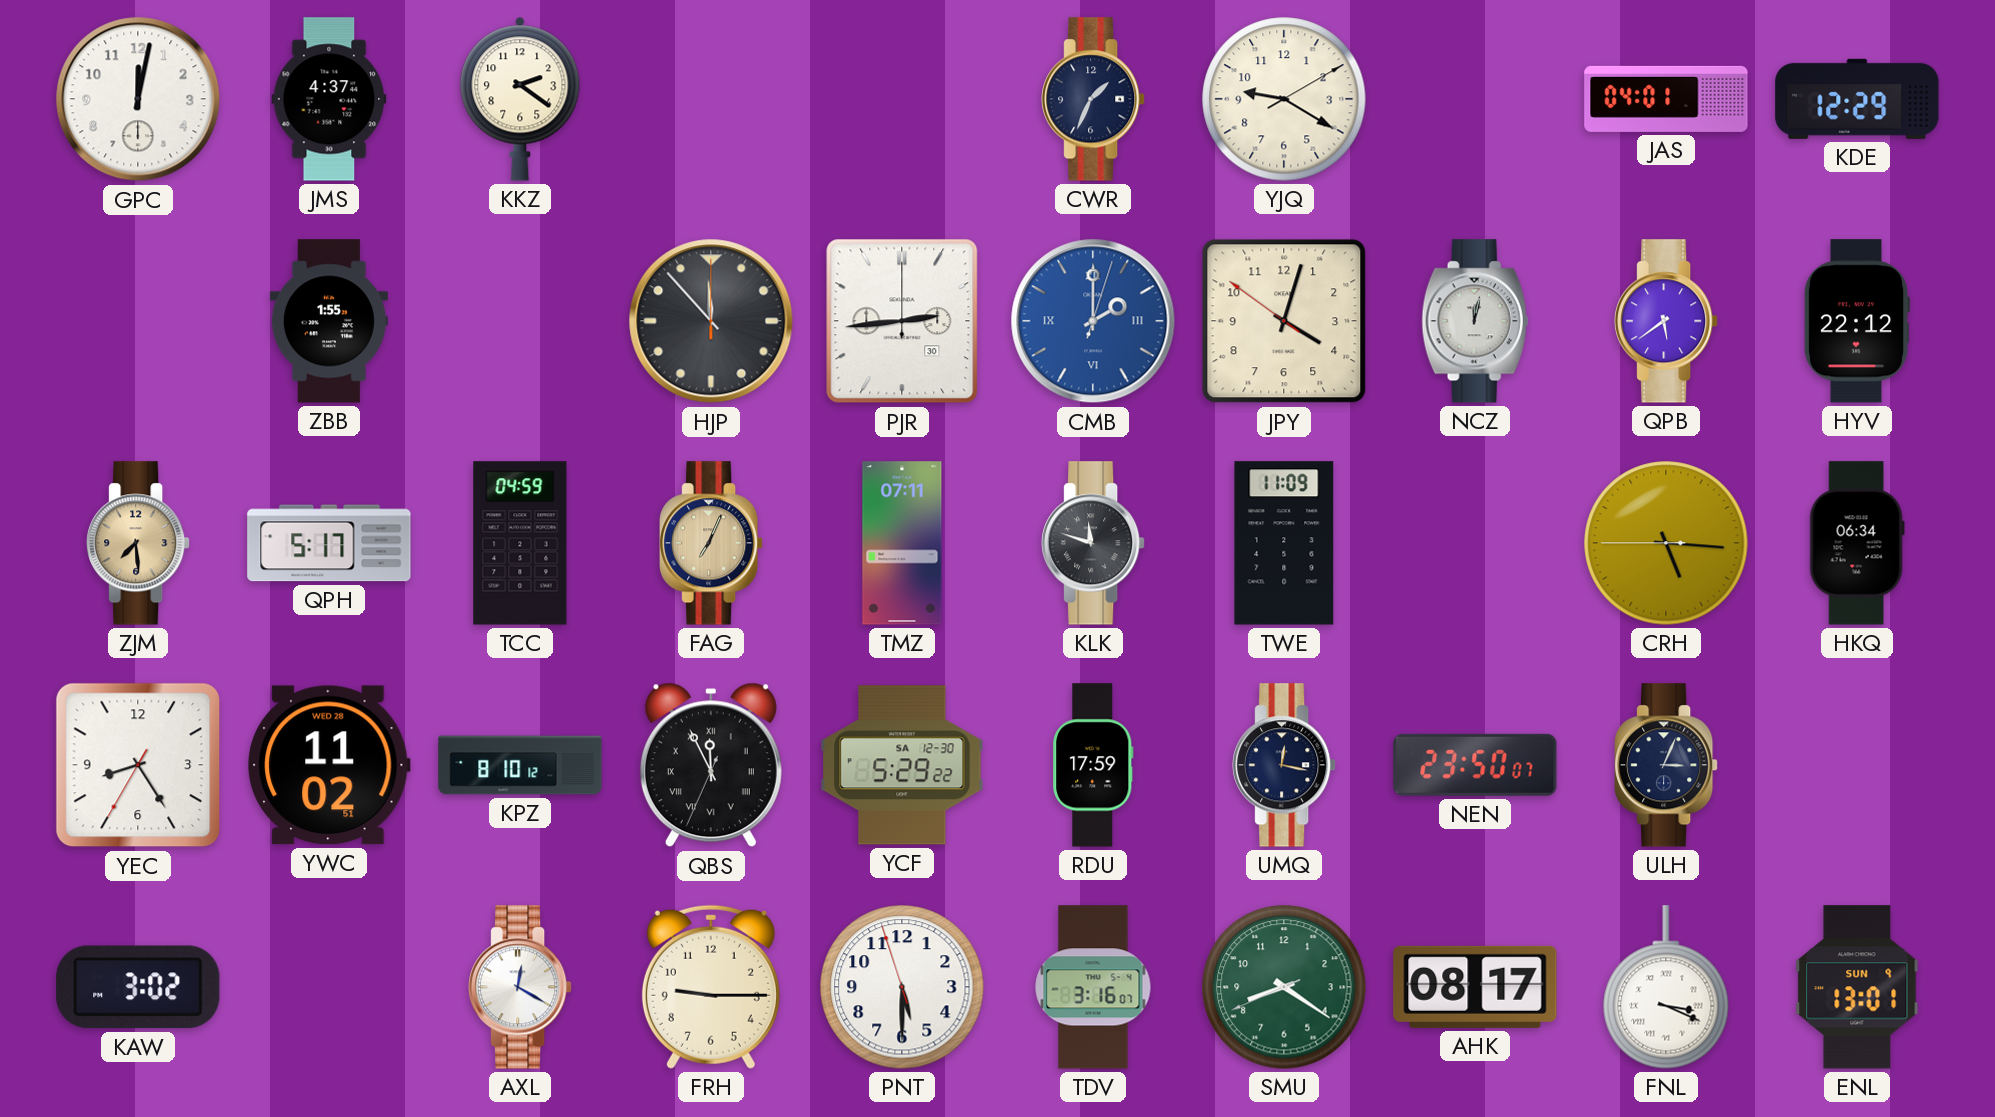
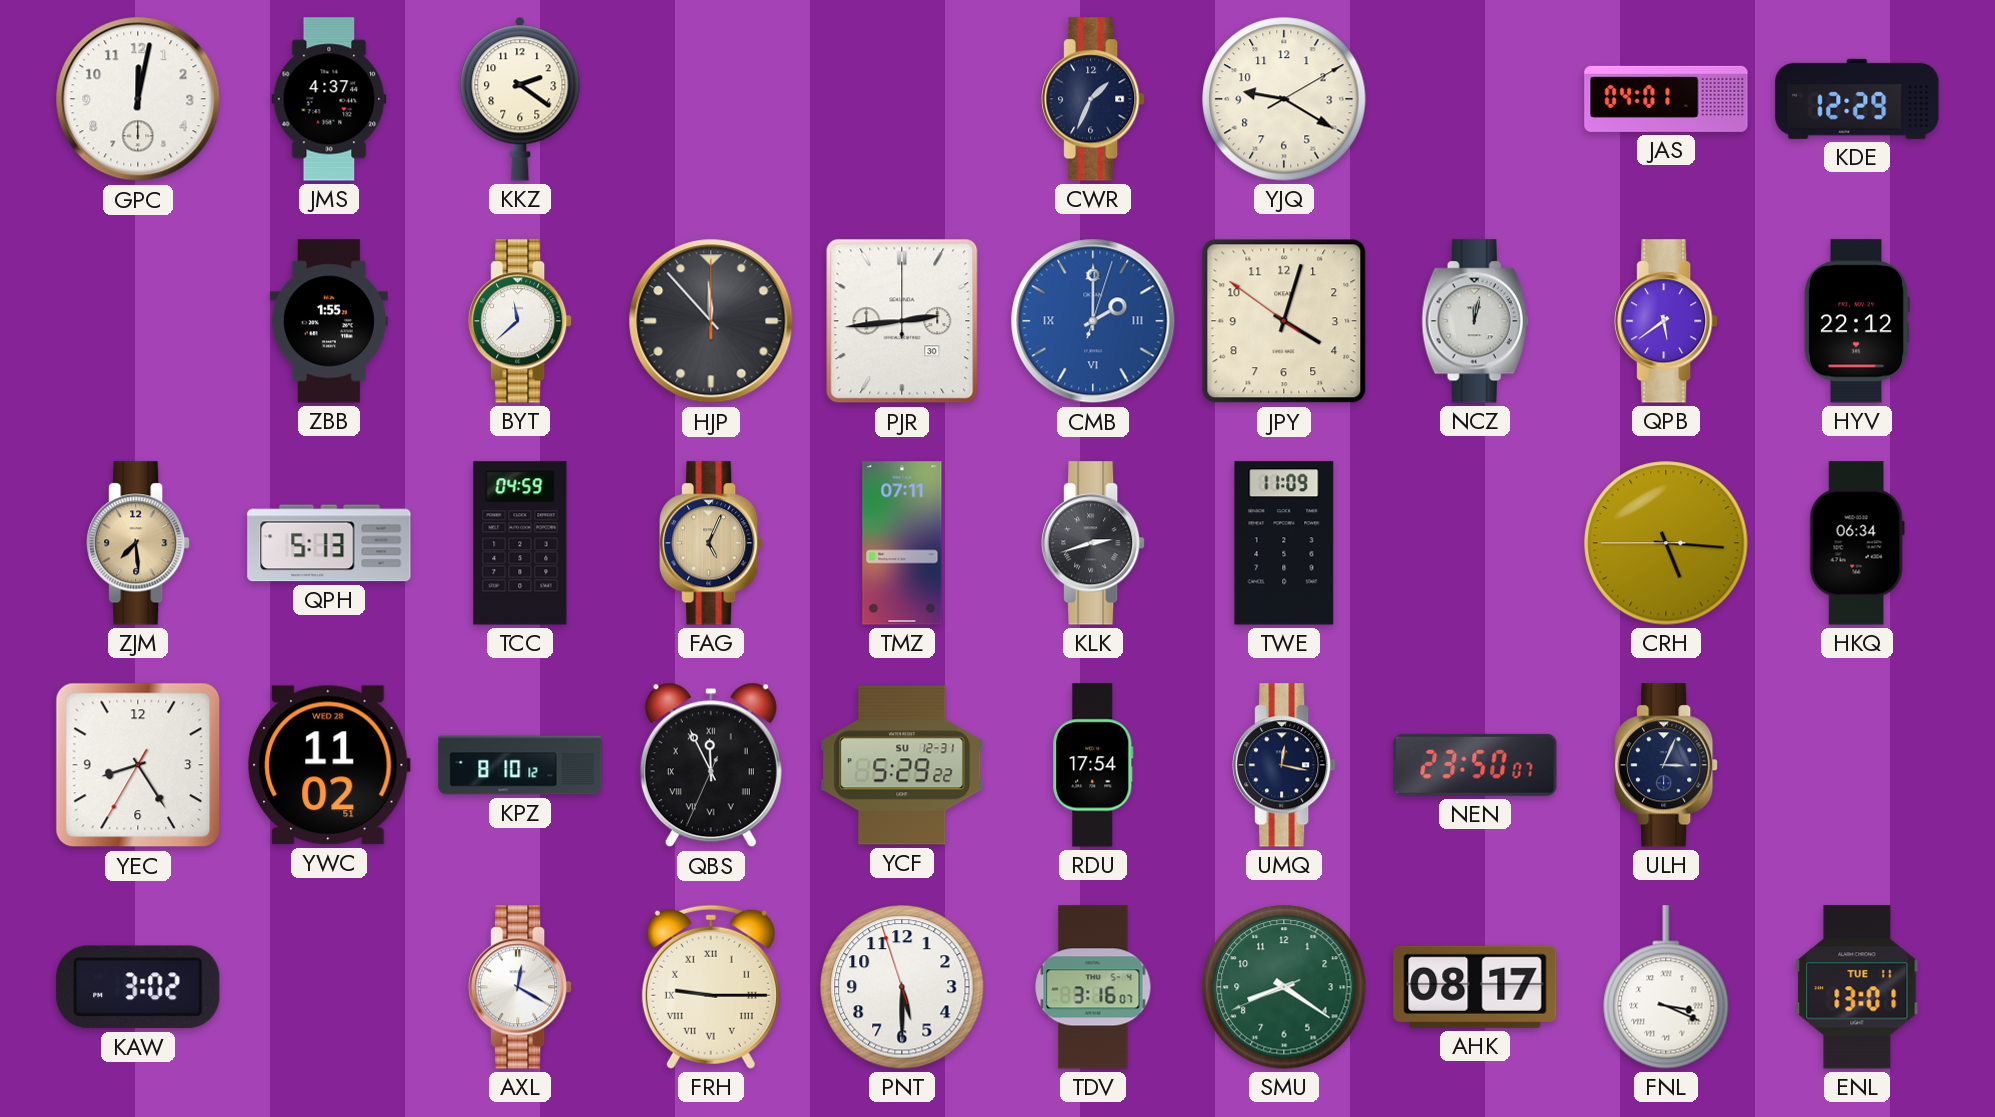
BYT: none -> 11:38
QPH: 5:17 -> 5:13
FAG: 7:04 -> 5:04
KLK: 11:48 -> 2:42
YCF date: SA 12-30 -> SU 12-31
RDU: 17:59 -> 17:54
FRH numerals: Arabic -> Roman
ENL date: SUN 9 -> TUE 11
